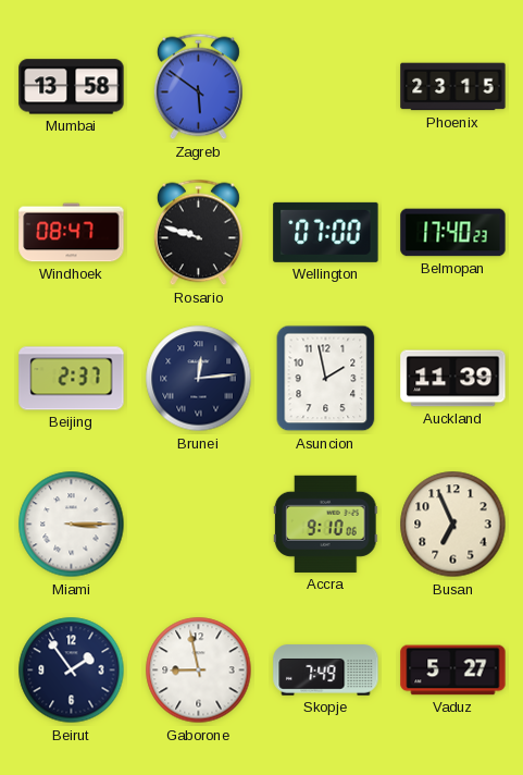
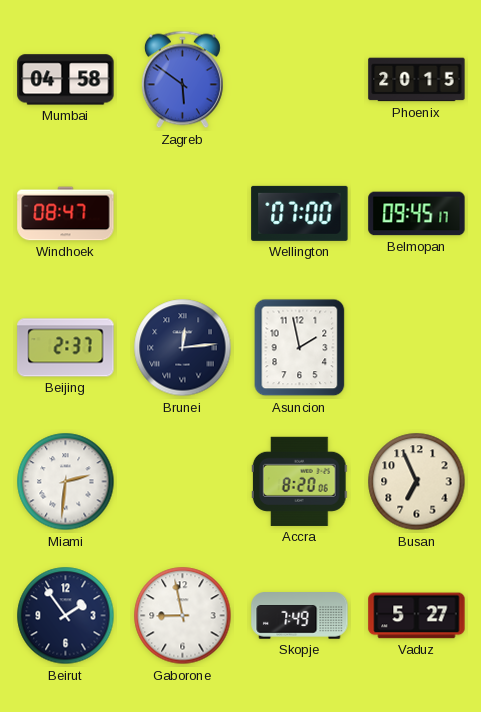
Mumbai: 13:58 -> 04:58
Phoenix: 23:15 -> 20:15
Rosario: 9:48 -> none
Belmopan: 17:40 -> 09:45
Auckland: 11:39 -> none
Miami: 3:15 -> 2:31
Accra: 9:10 -> 8:20
